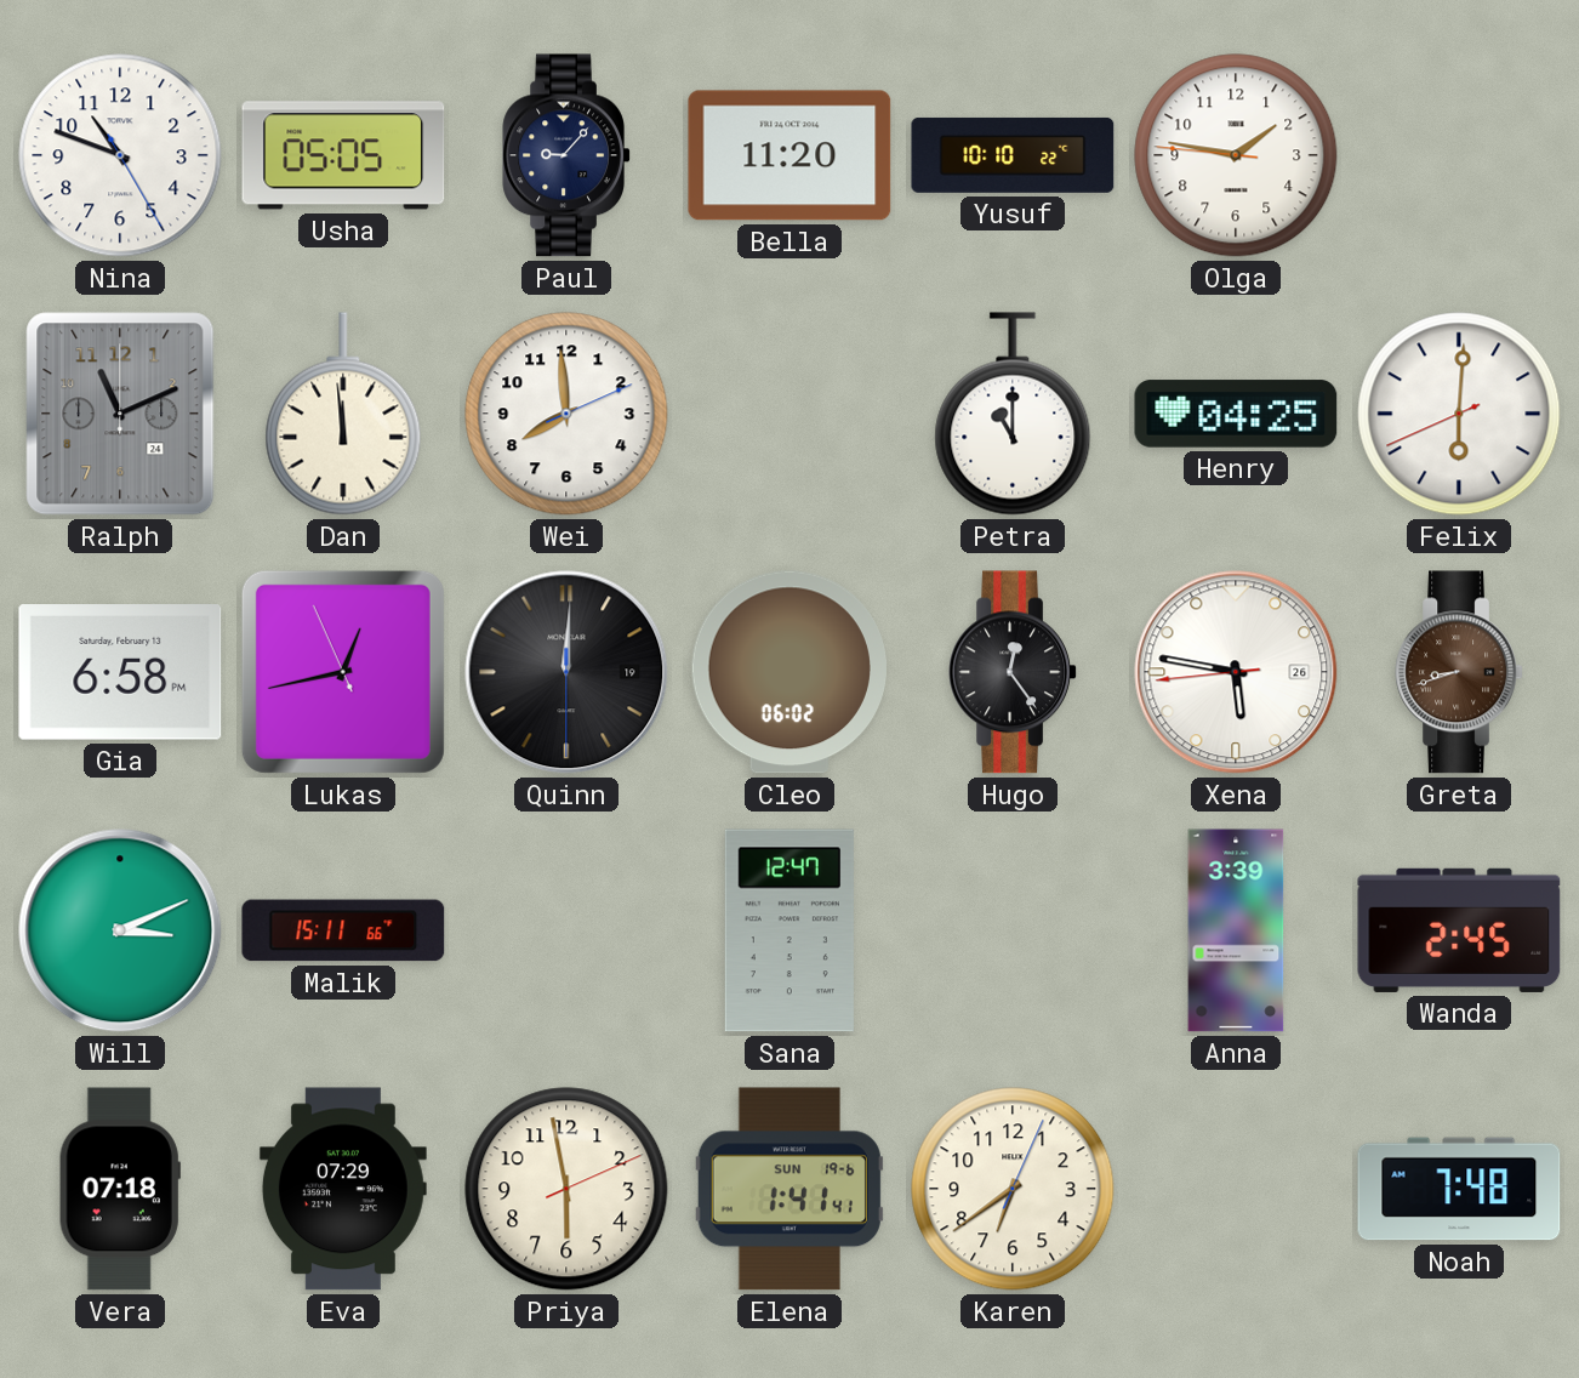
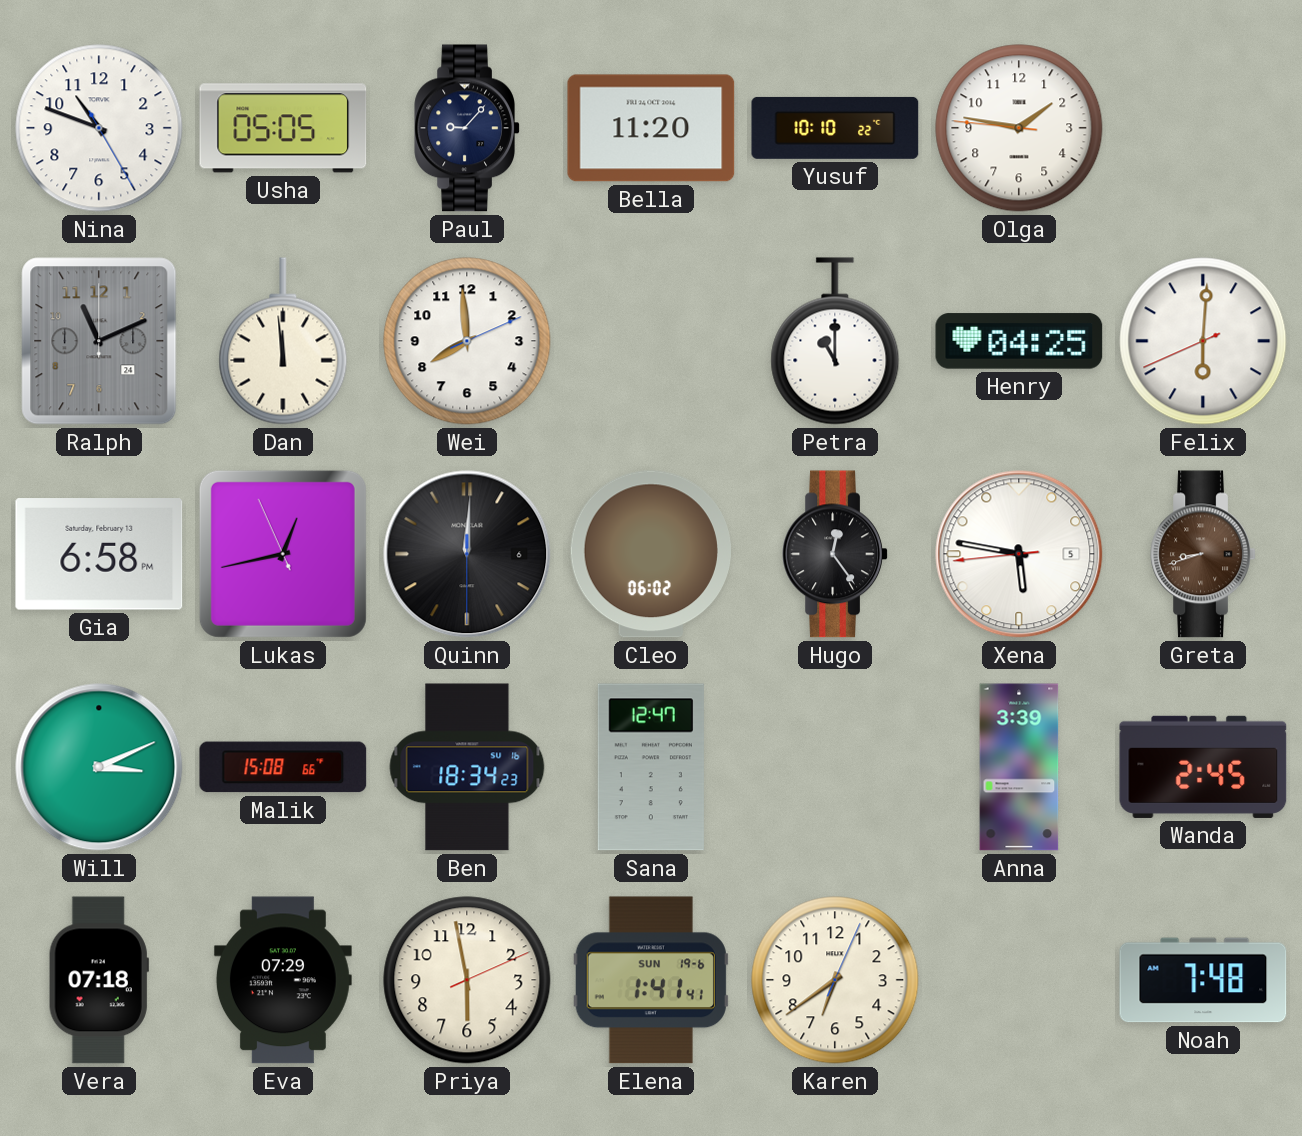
Quinn date: 19 -> 6
Xena date: 26 -> 5
Malik: 15:11 -> 15:08
Ben: none -> 18:34
